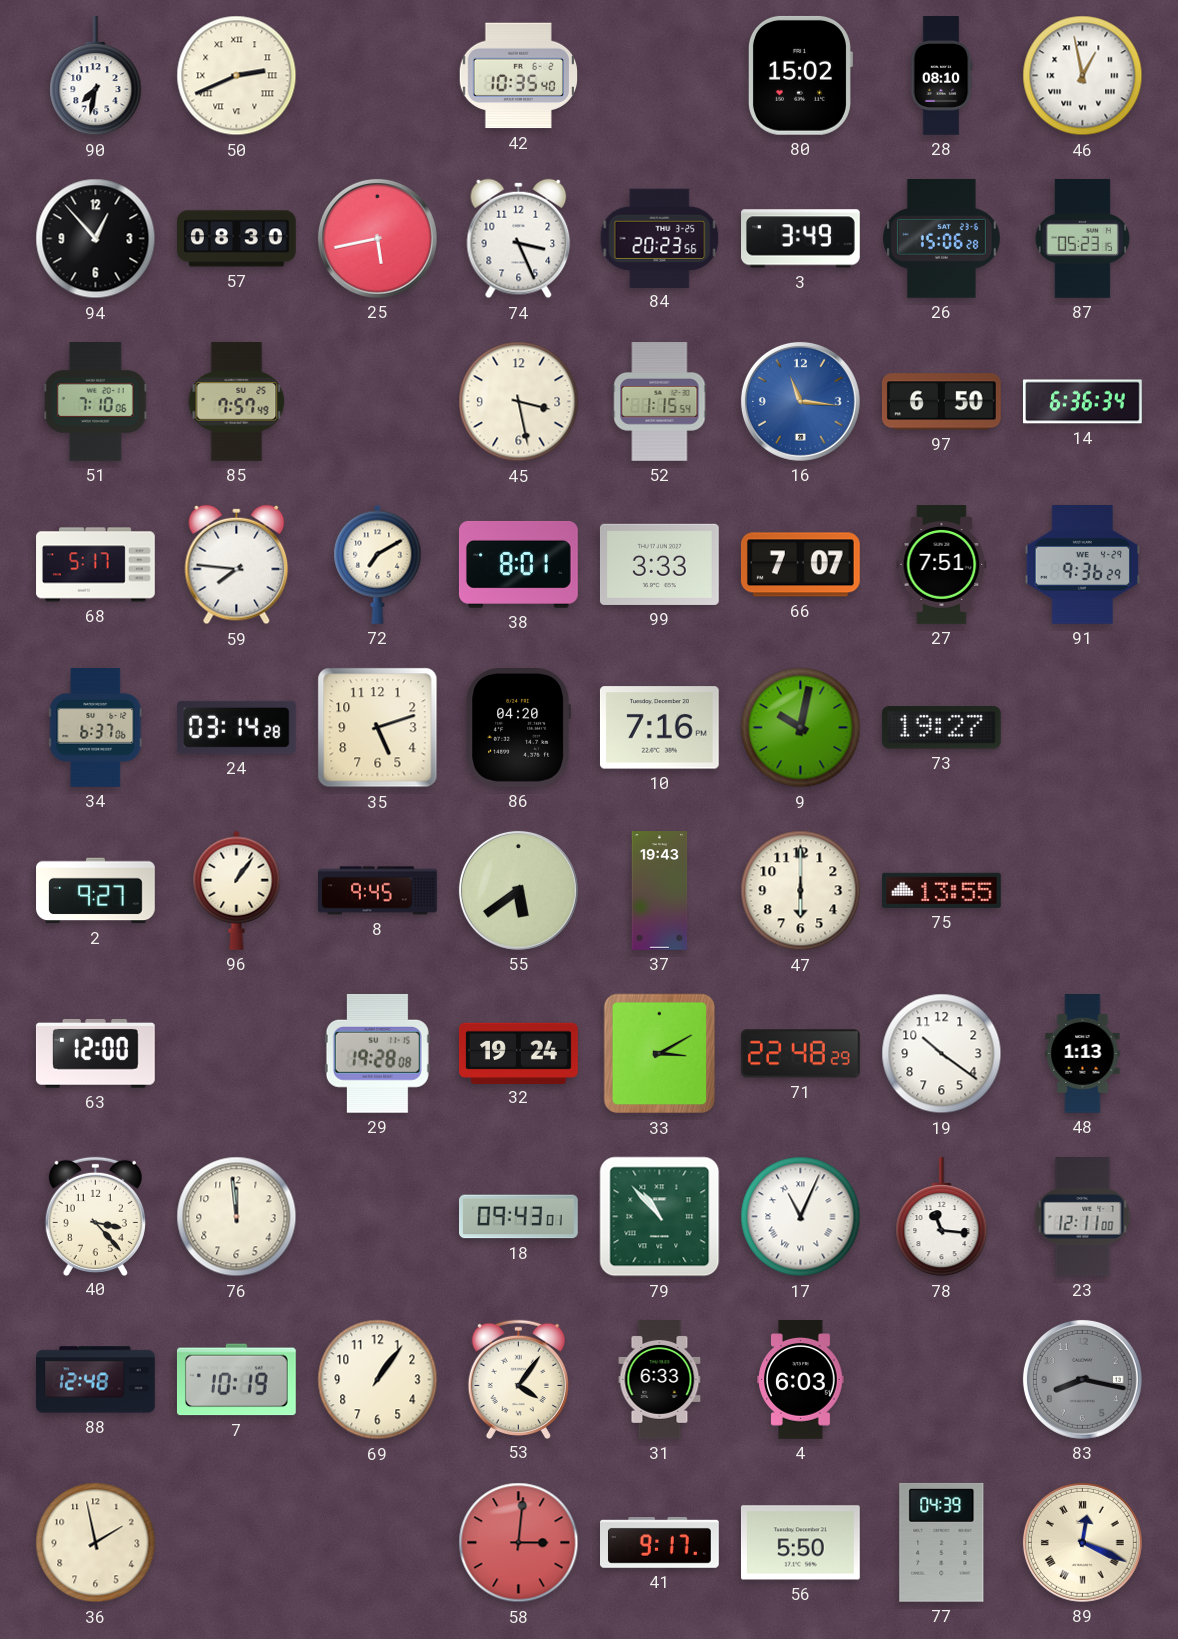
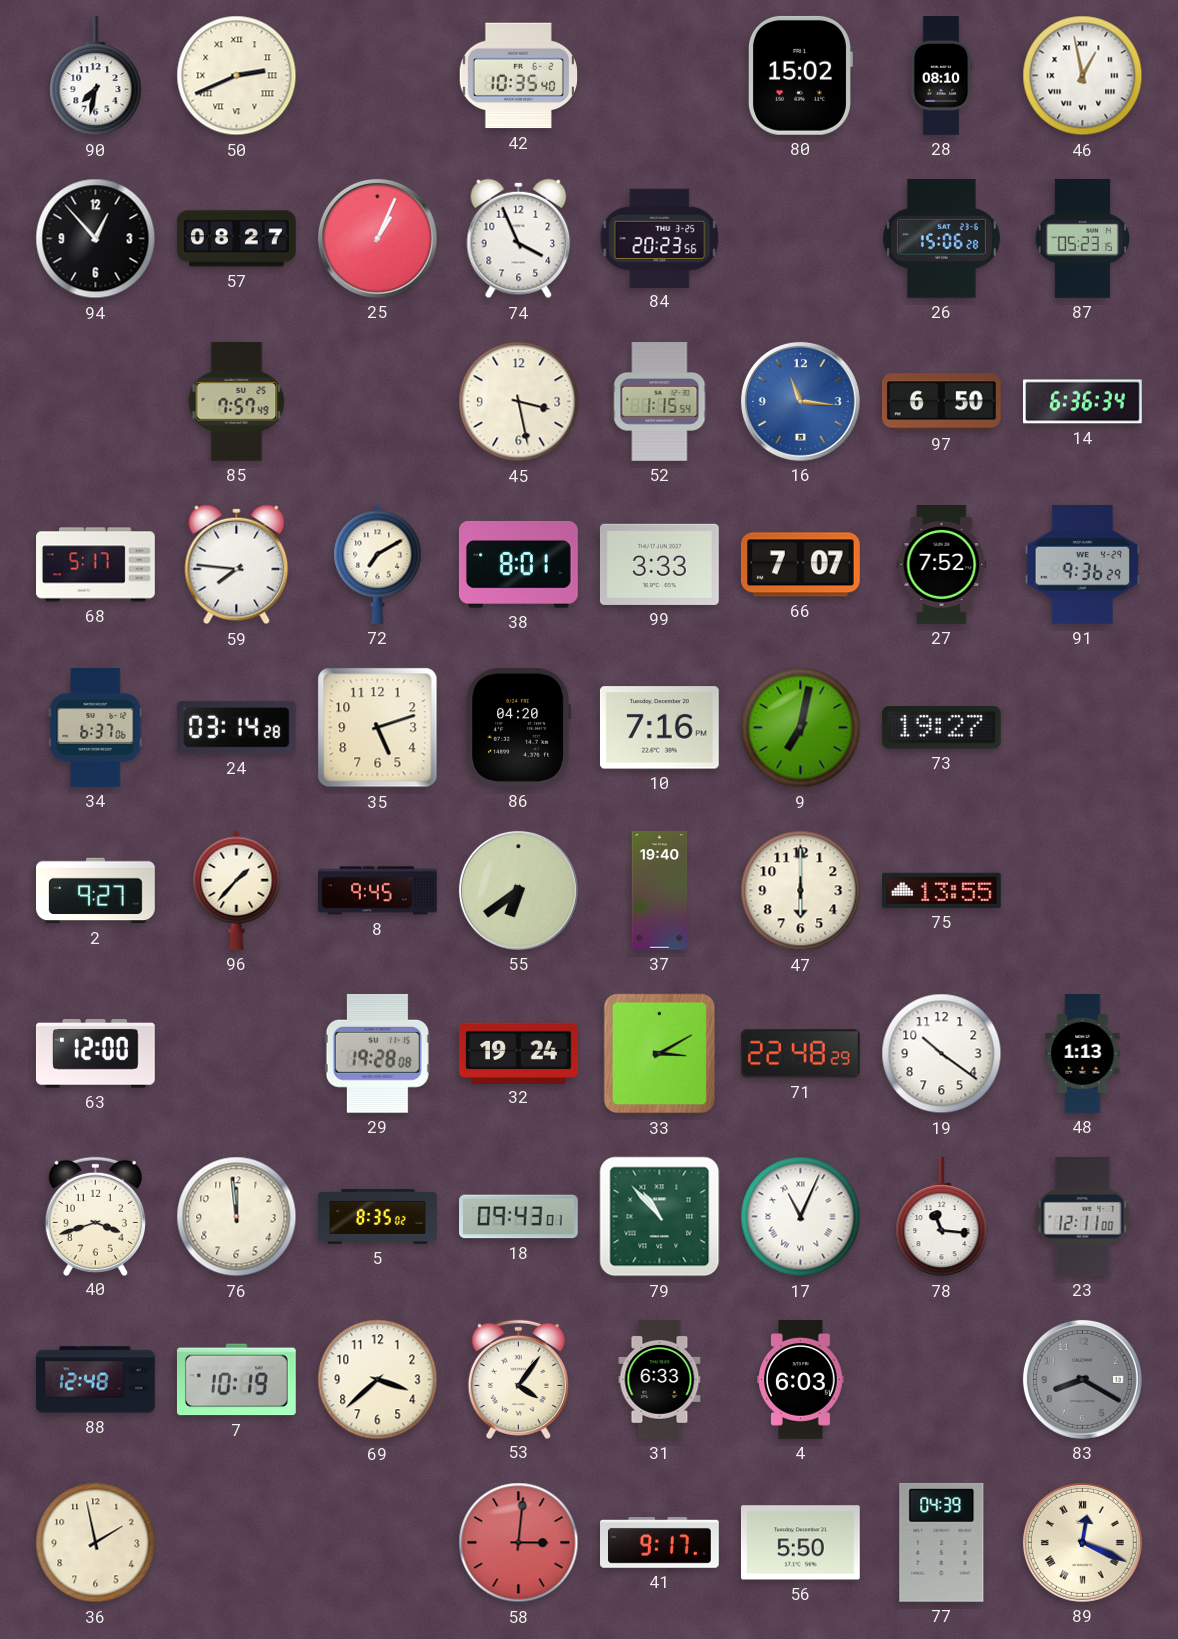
57: 08:30 -> 08:27
25: 5:43 -> 1:04
74: 3:26 -> 3:56
3: 3:49 -> none
51: 7:10 -> none
27: 7:51 -> 7:52
9: 10:02 -> 7:02
96: 1:06 -> 1:37
55: 5:39 -> 6:39
37: 19:43 -> 19:40
40: 3:23 -> 3:42
5: none -> 8:35
69: 1:06 -> 3:38
83: 8:17 -> 8:20
